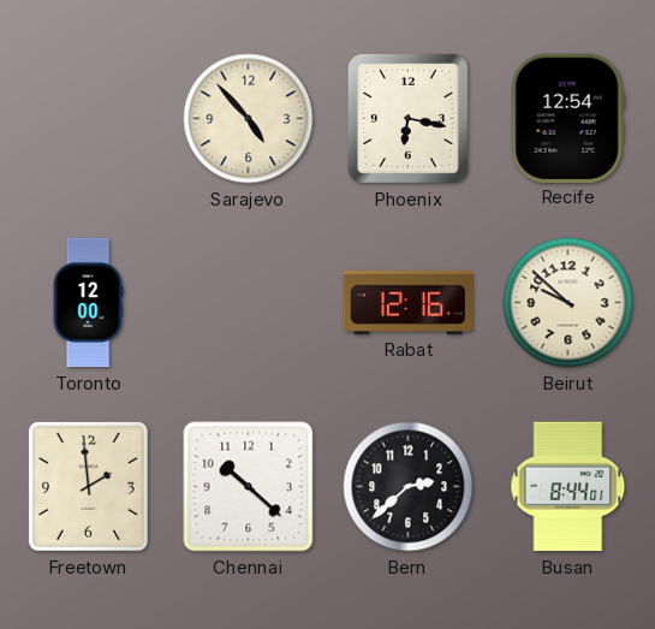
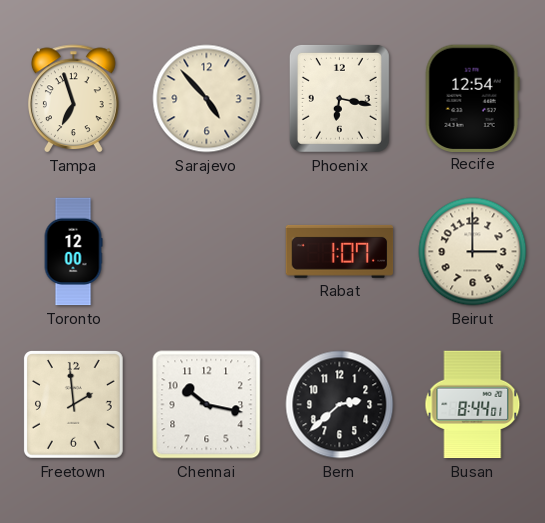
Tampa: none -> 6:57
Rabat: 12:16 -> 1:07
Beirut: 9:52 -> 3:00
Chennai: 10:22 -> 10:17
